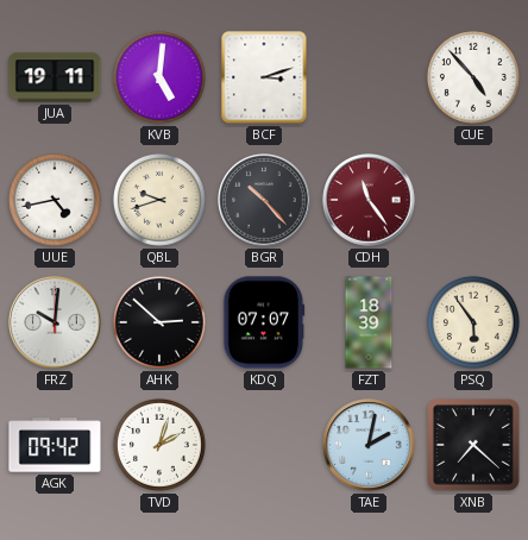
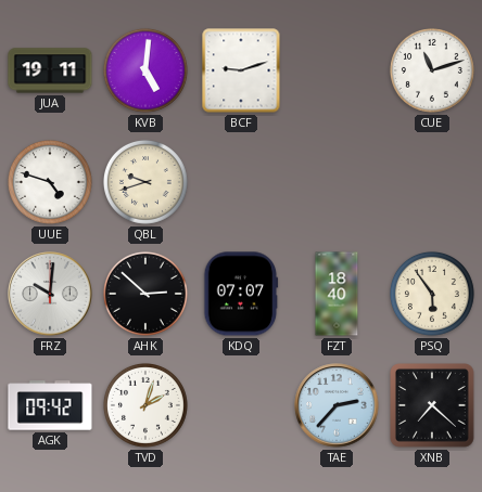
BCF: 3:12 -> 9:12
CUE: 4:53 -> 11:12
UUE: 4:43 -> 4:48
BGR: 10:23 -> none
CDH: 11:24 -> none
FZT: 18:39 -> 18:40
TAE: 2:02 -> 2:37
